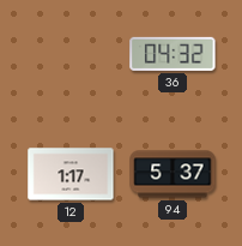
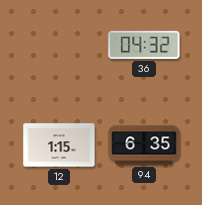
12: 1:17 -> 1:15
94: 5:37 -> 6:35
